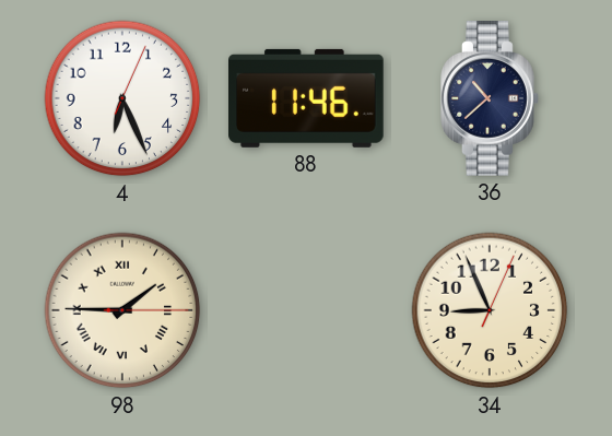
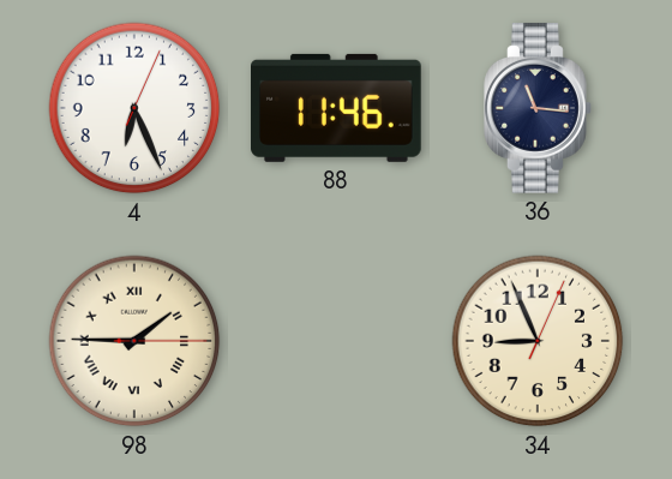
36: 10:38 -> 11:16
